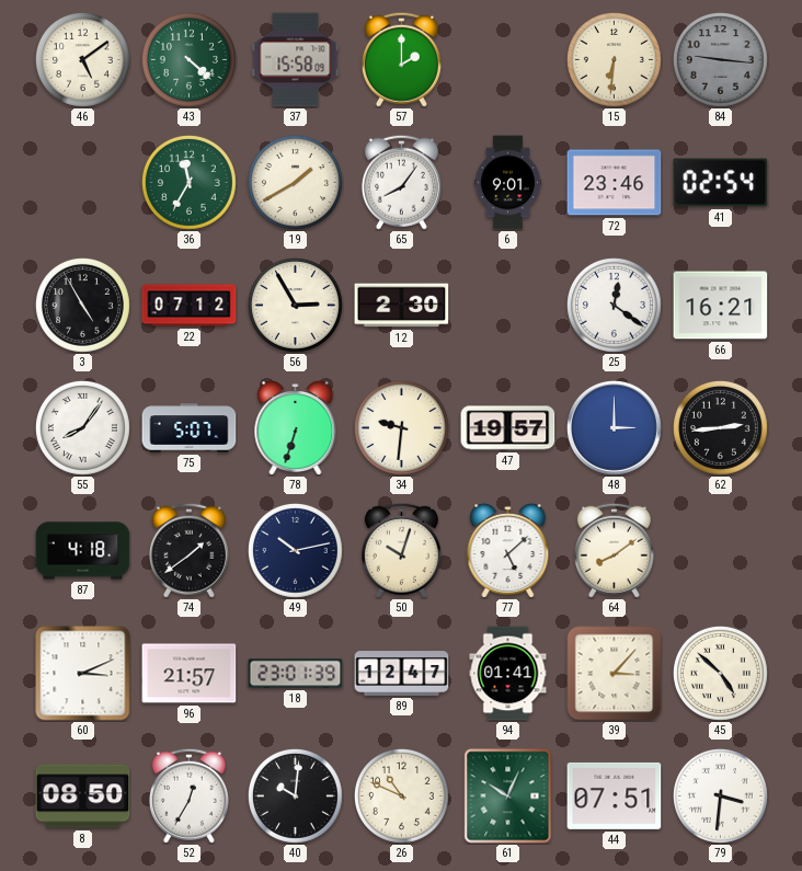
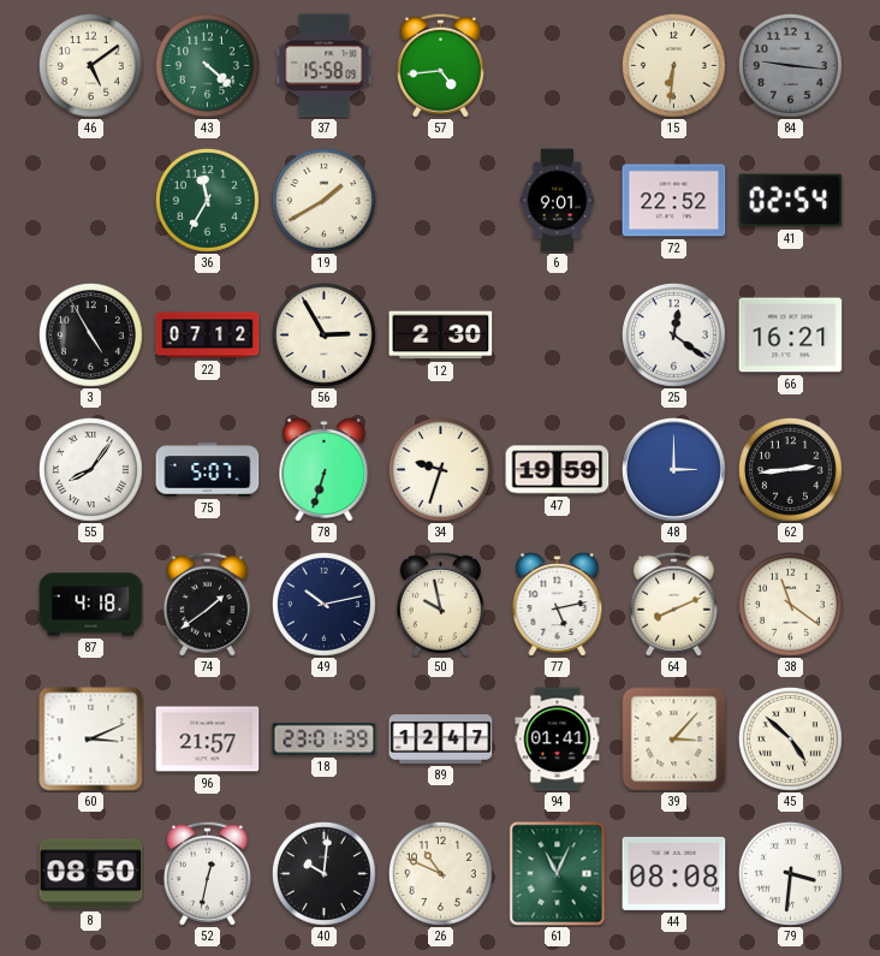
57: 2:00 -> 4:44
65: 8:06 -> none
72: 23:46 -> 22:52
34: 9:31 -> 9:33
47: 19:57 -> 19:59
50: 10:03 -> 9:58
77: 5:08 -> 5:13
64: 8:09 -> 8:11
38: none -> 11:21
52: 12:35 -> 12:32
61: 10:04 -> 11:04
44: 07:51 -> 08:08
